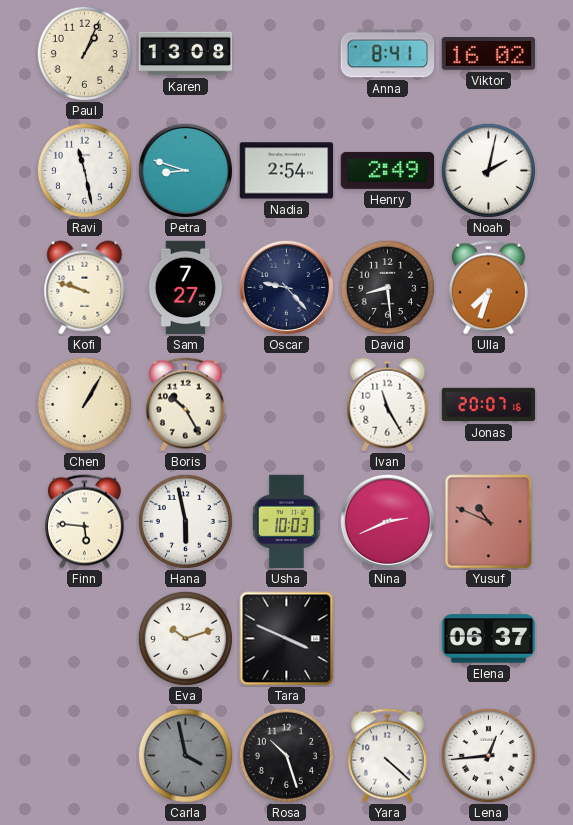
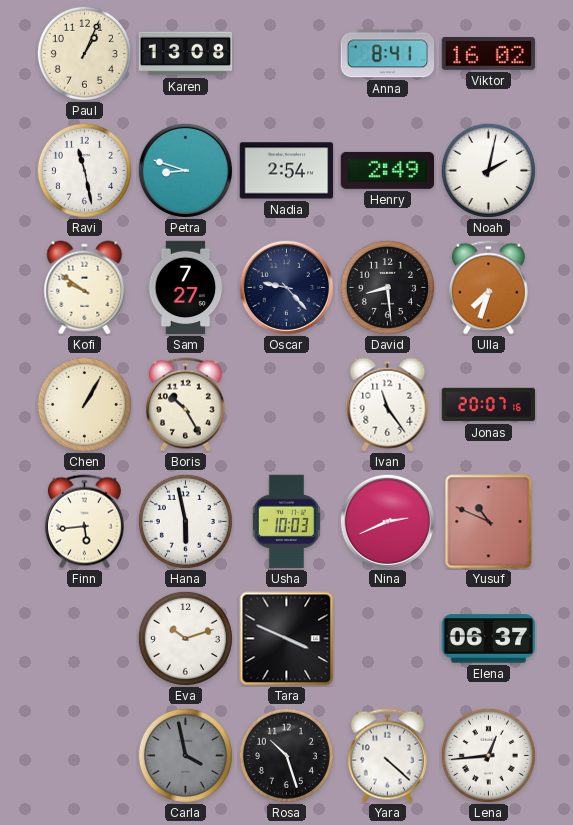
Kofi: 9:48 -> 9:51
Ivan: 11:25 -> 11:24
Finn: 5:46 -> 5:44
